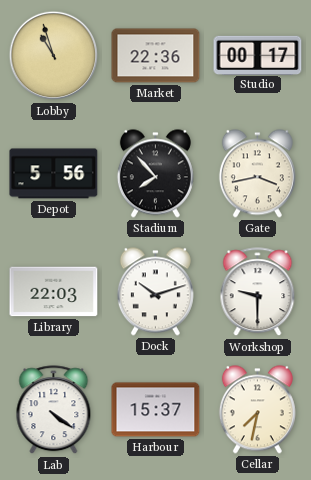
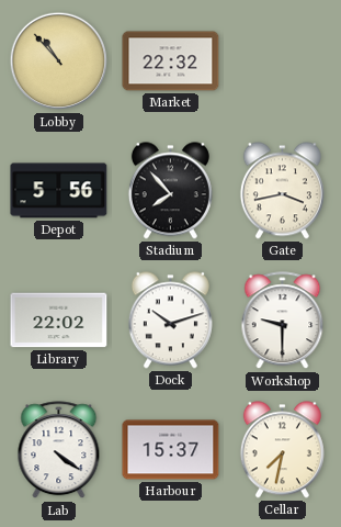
Lobby: 10:57 -> 10:53
Market: 22:36 -> 22:32
Studio: 00:17 -> none
Library: 22:03 -> 22:02
